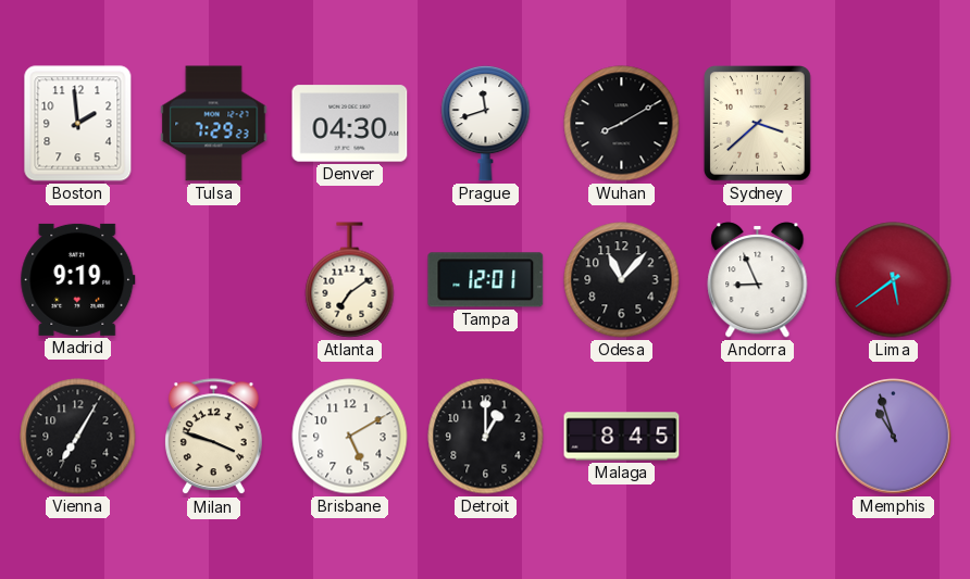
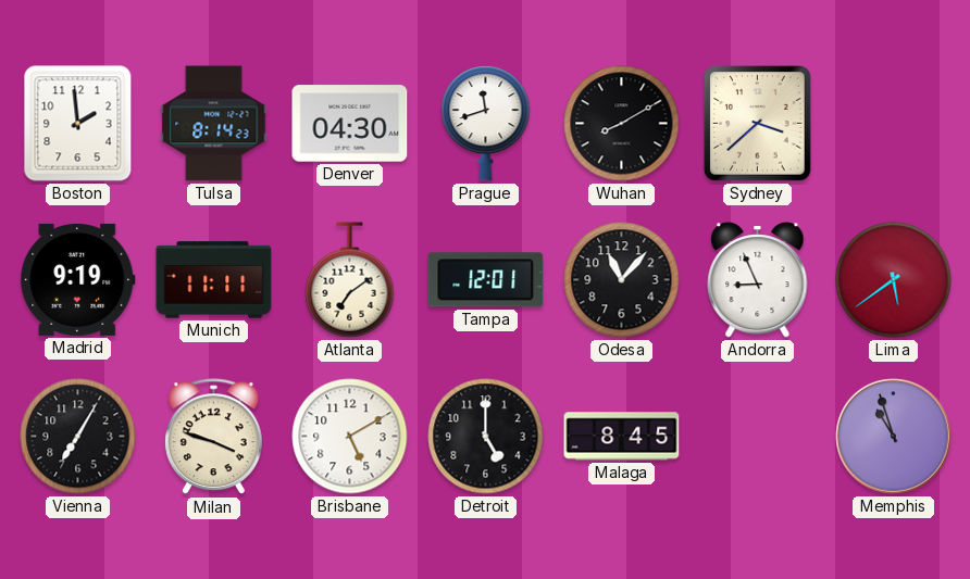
Tulsa: 7:29 -> 8:14
Munich: none -> 11:11
Detroit: 1:00 -> 5:00
